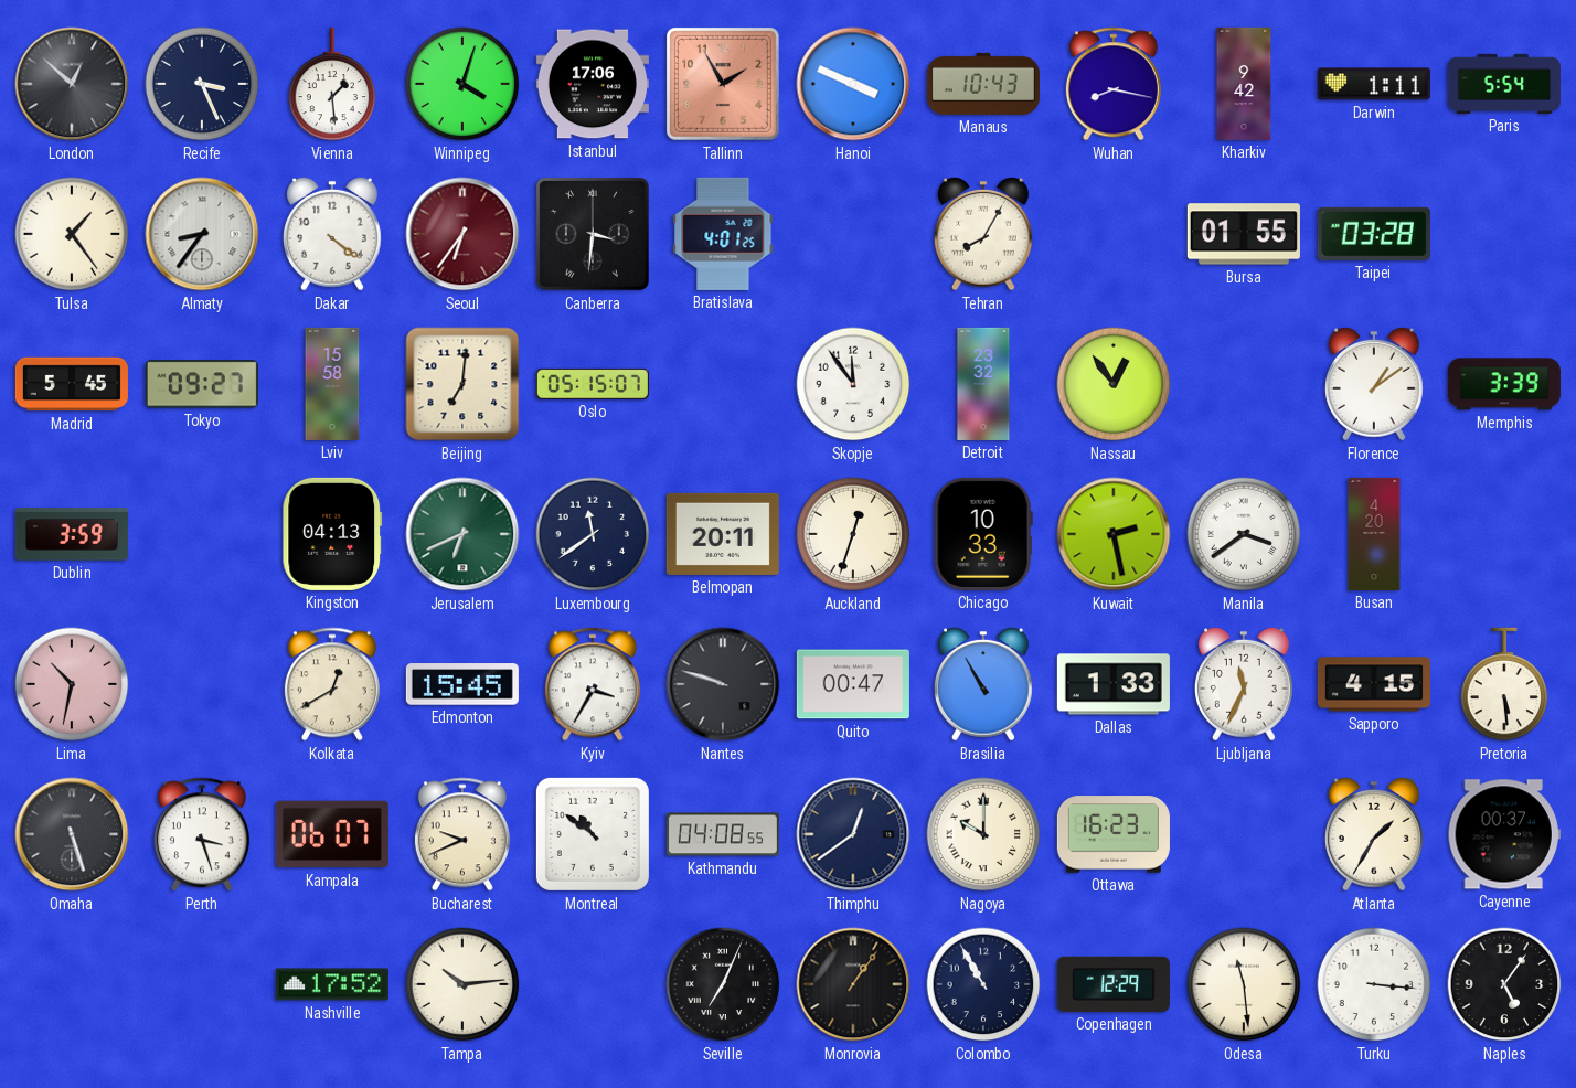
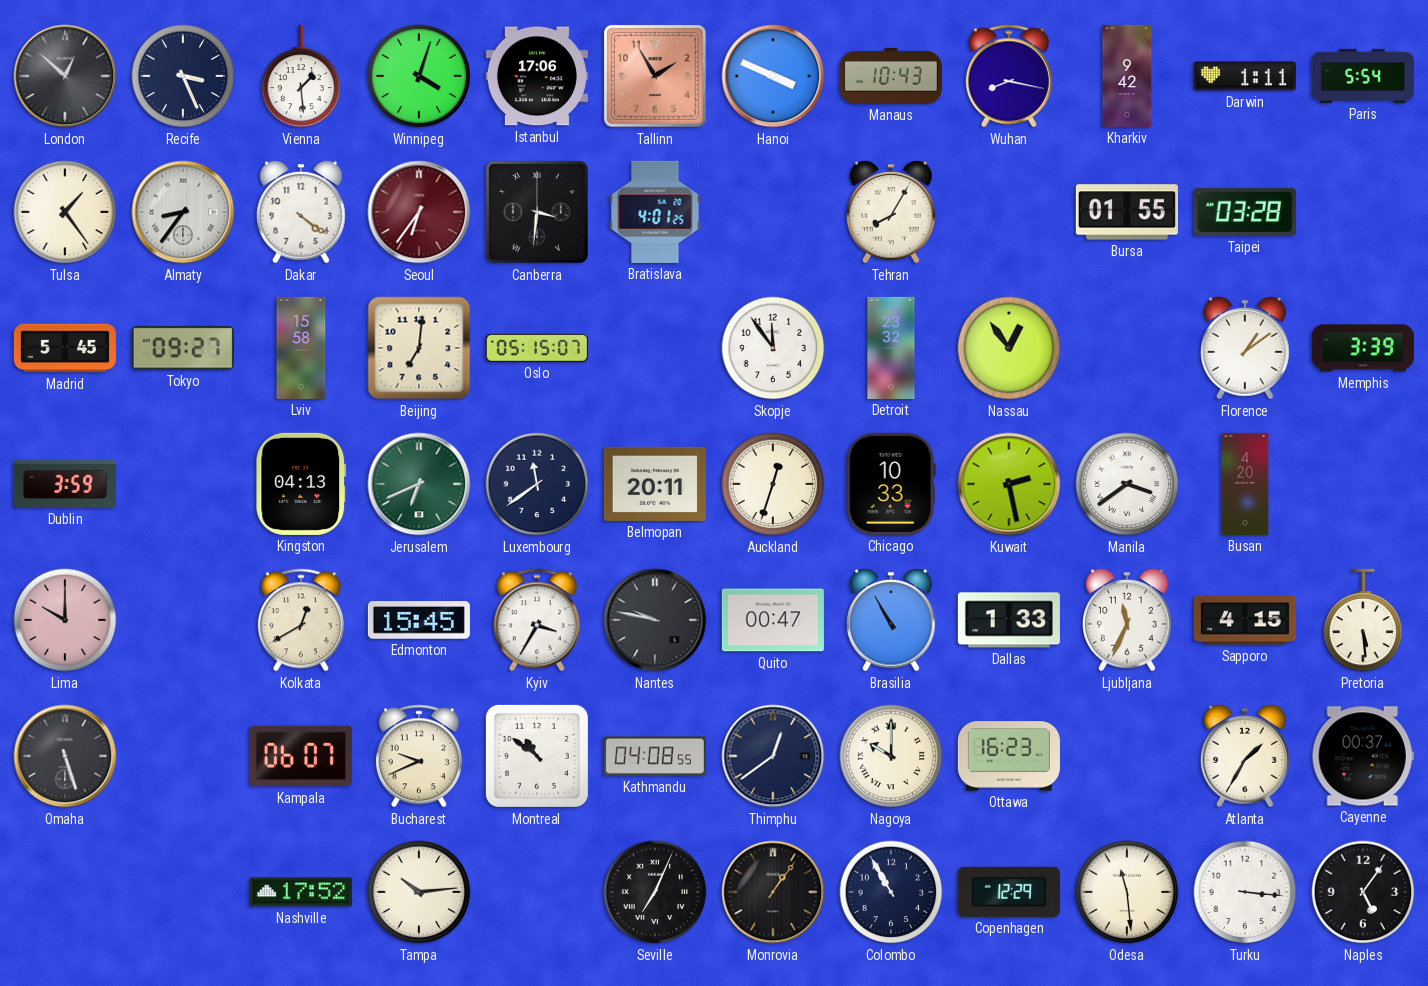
Lima: 10:32 -> 10:00
Nantes: 9:48 -> 9:47
Perth: 3:27 -> none
